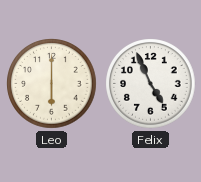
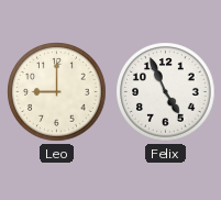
Leo: 6:00 -> 9:00
